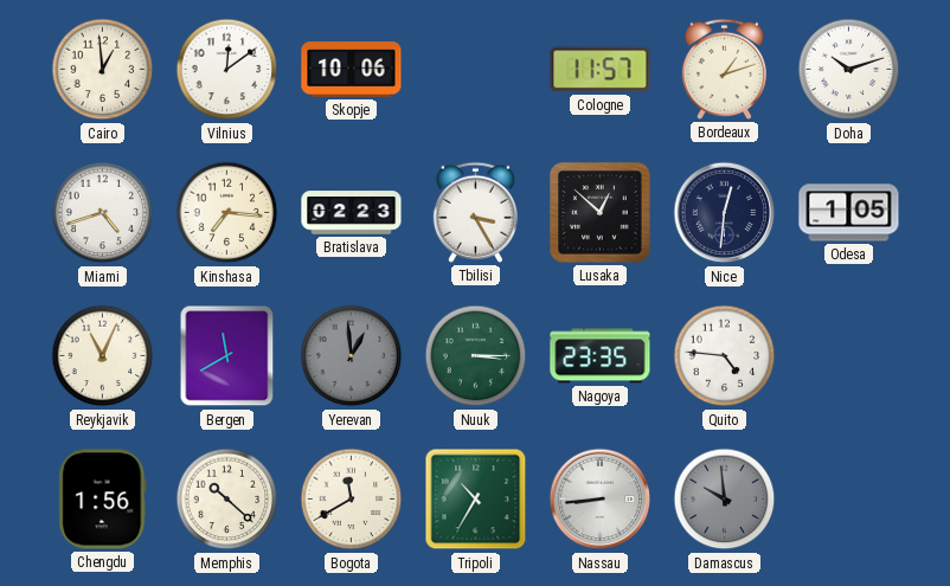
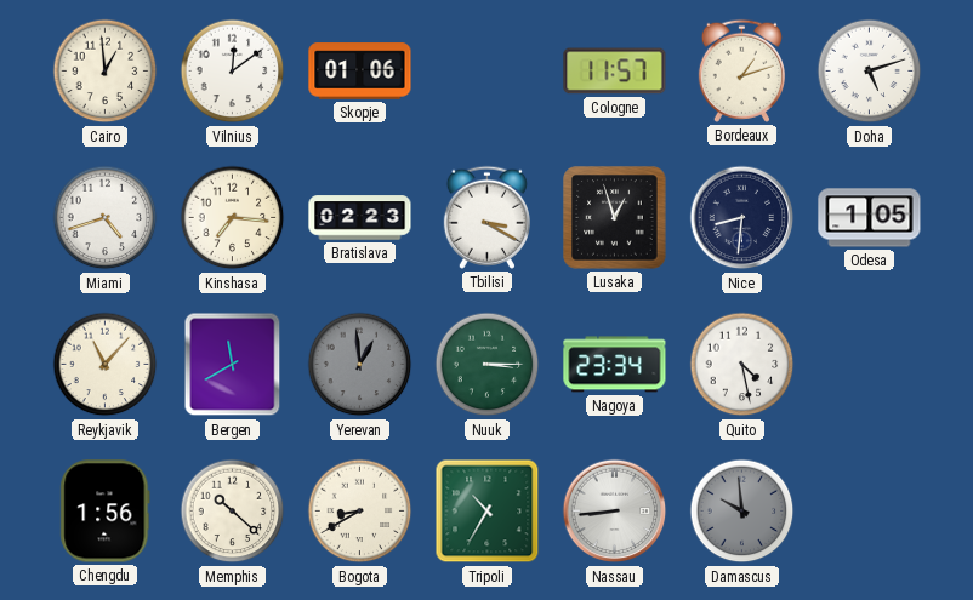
Skopje: 10:06 -> 01:06
Doha: 10:12 -> 5:12
Tbilisi: 3:25 -> 3:20
Lusaka: 12:52 -> 12:57
Nice: 12:31 -> 8:31
Reykjavik: 11:04 -> 11:07
Nagoya: 23:35 -> 23:34
Quito: 4:46 -> 4:28
Bogota: 11:40 -> 8:40
